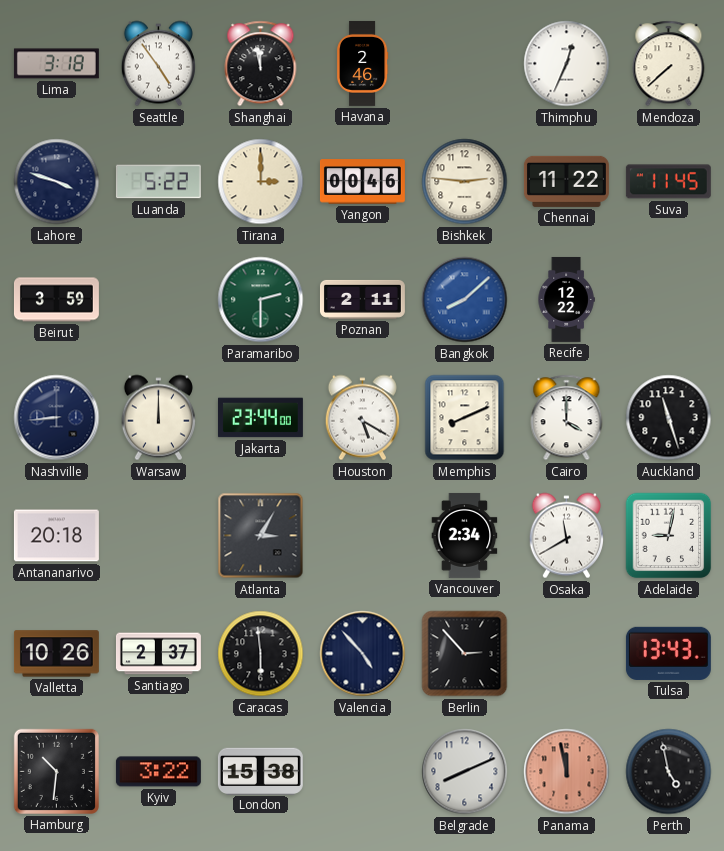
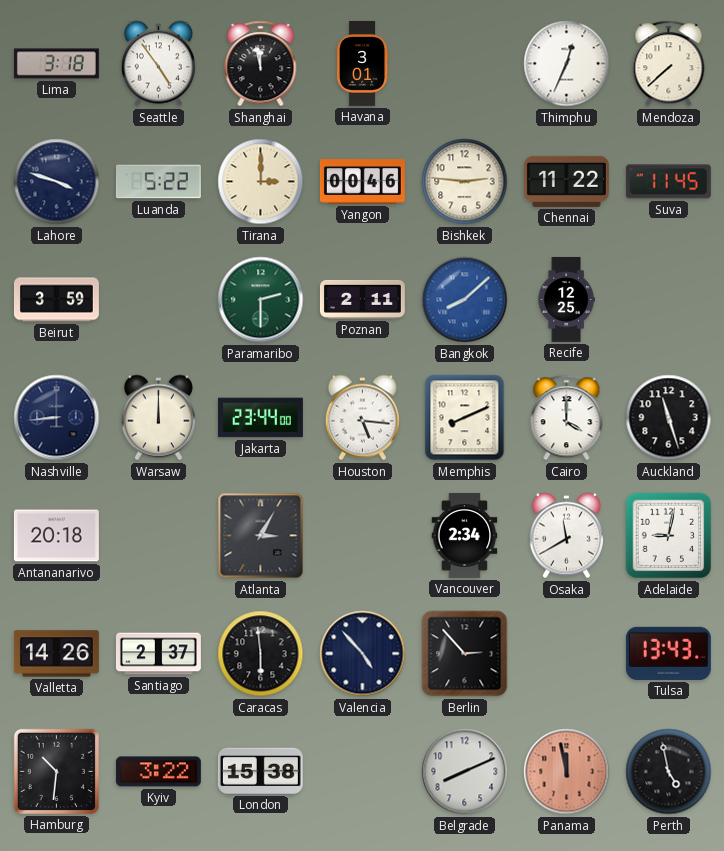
Havana: 2:46 -> 3:01
Recife: 12:22 -> 12:25
Houston: 5:20 -> 5:16
Valletta: 10:26 -> 14:26
